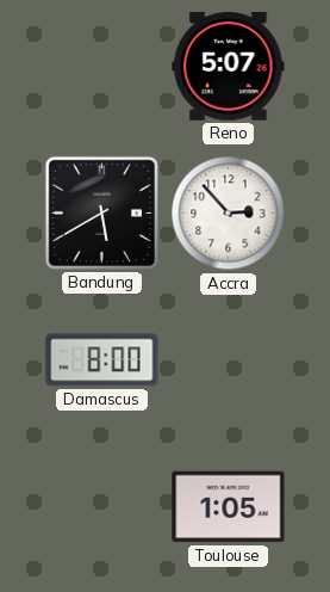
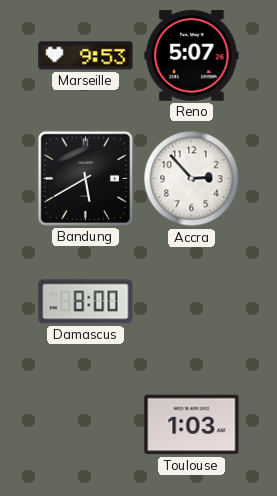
Marseille: none -> 9:53
Toulouse: 1:05 -> 1:03
